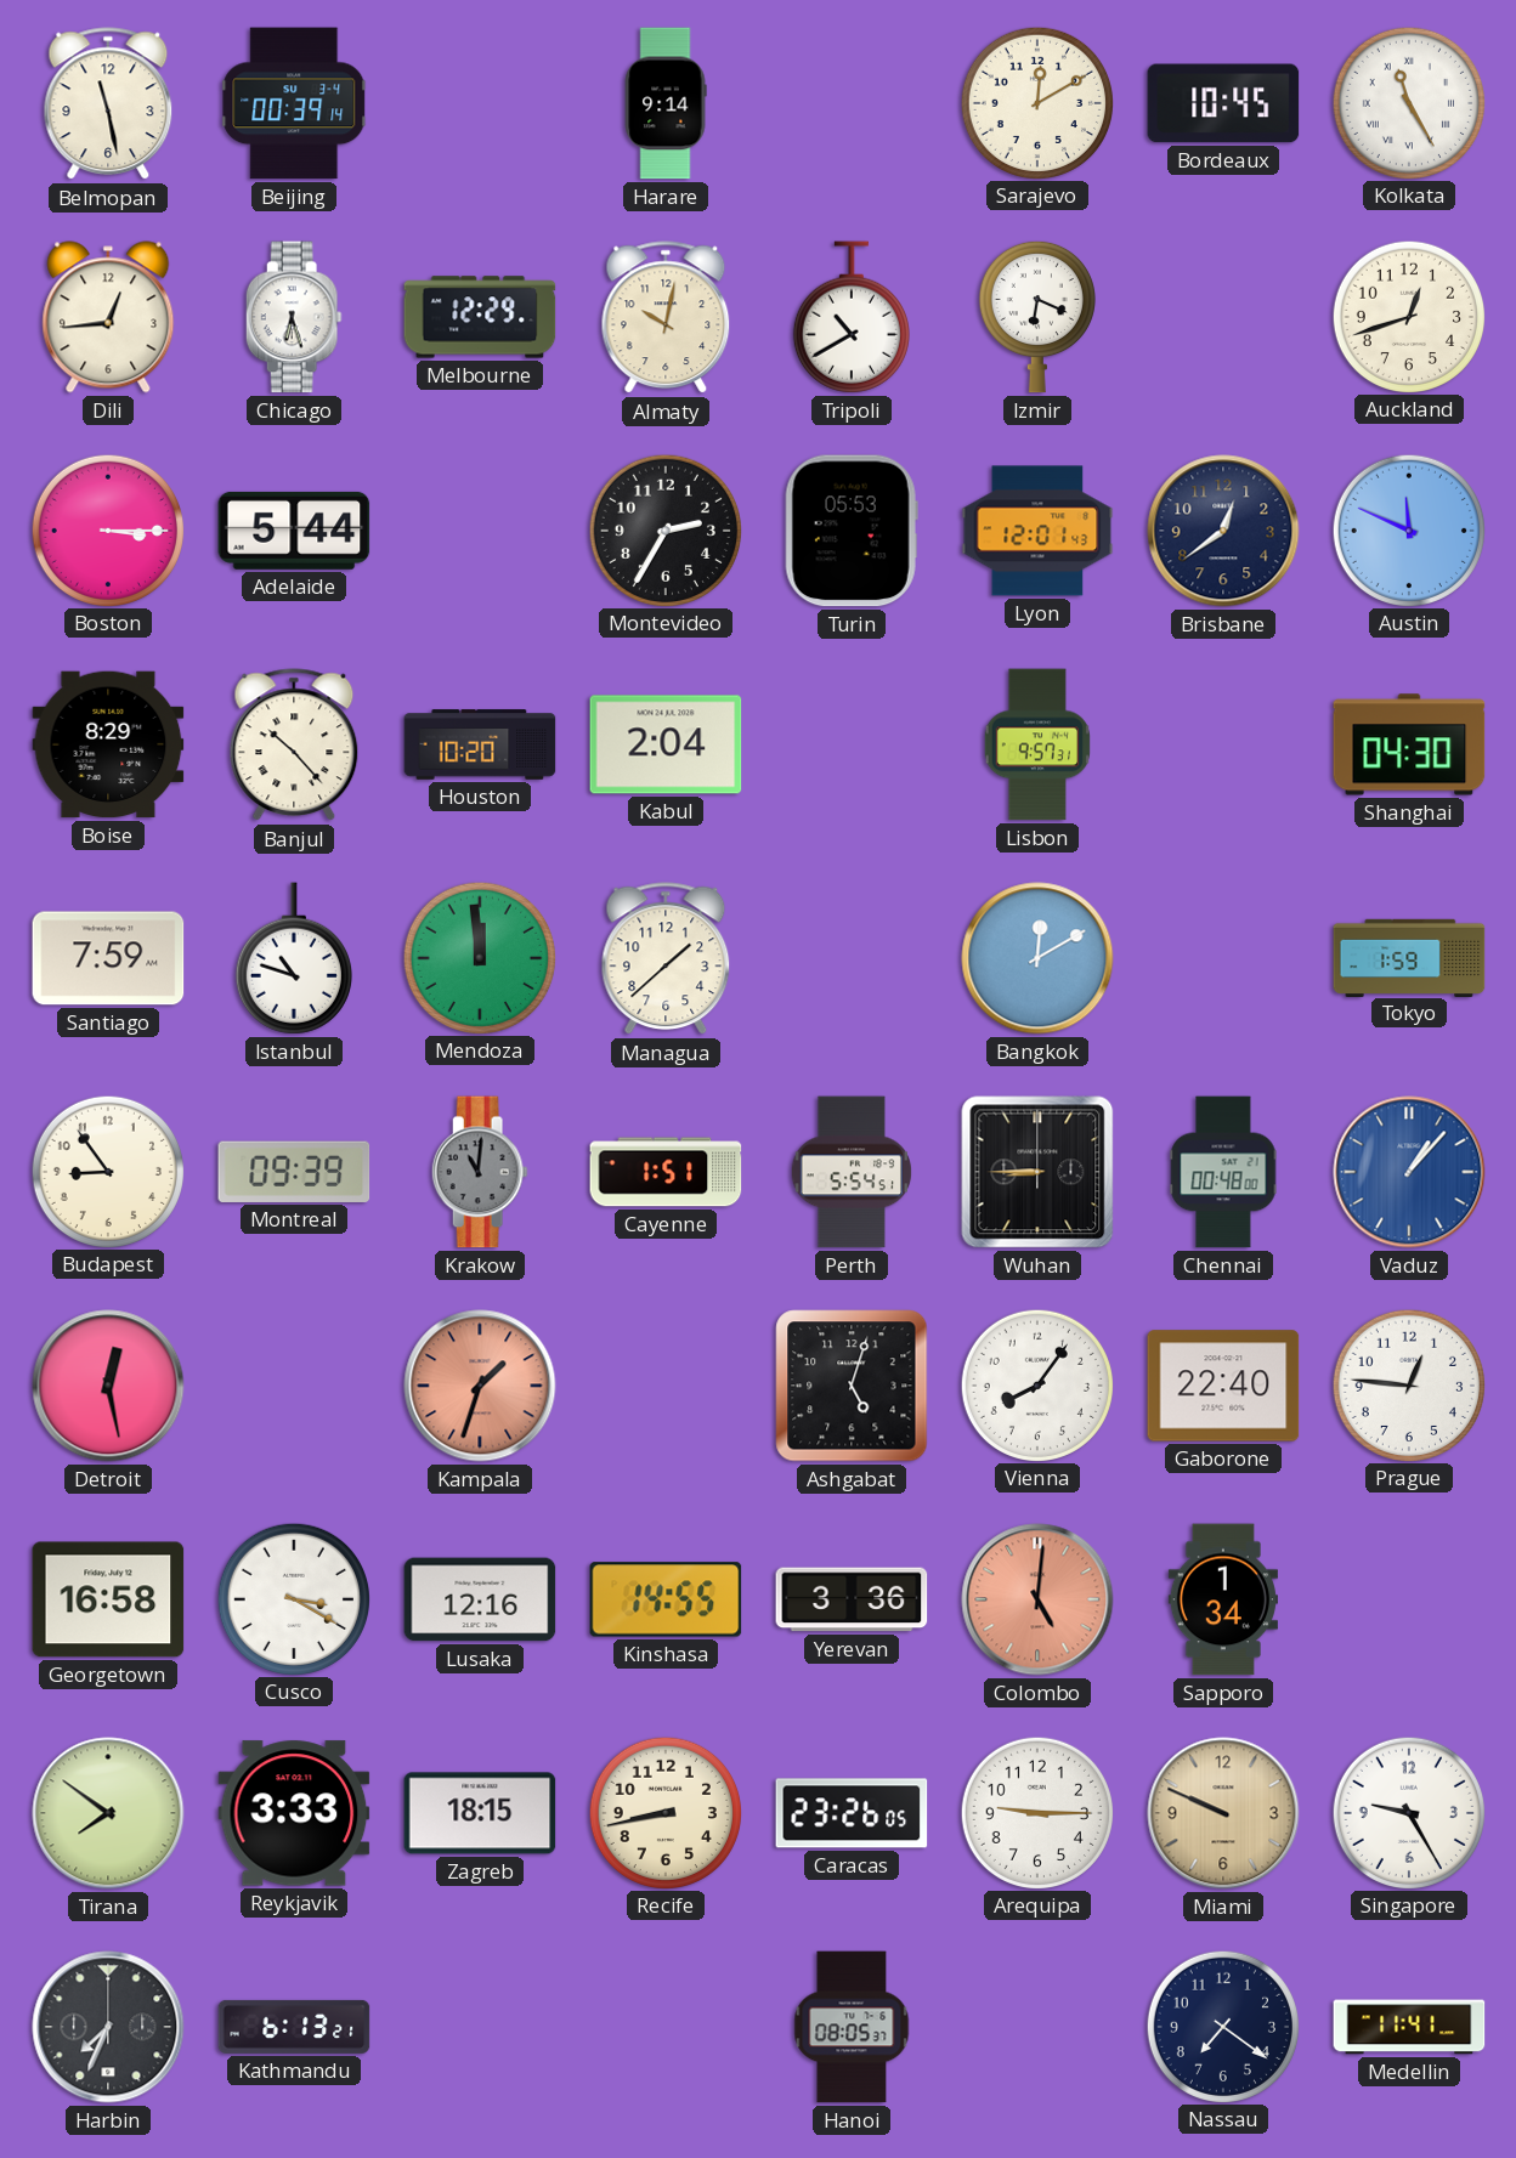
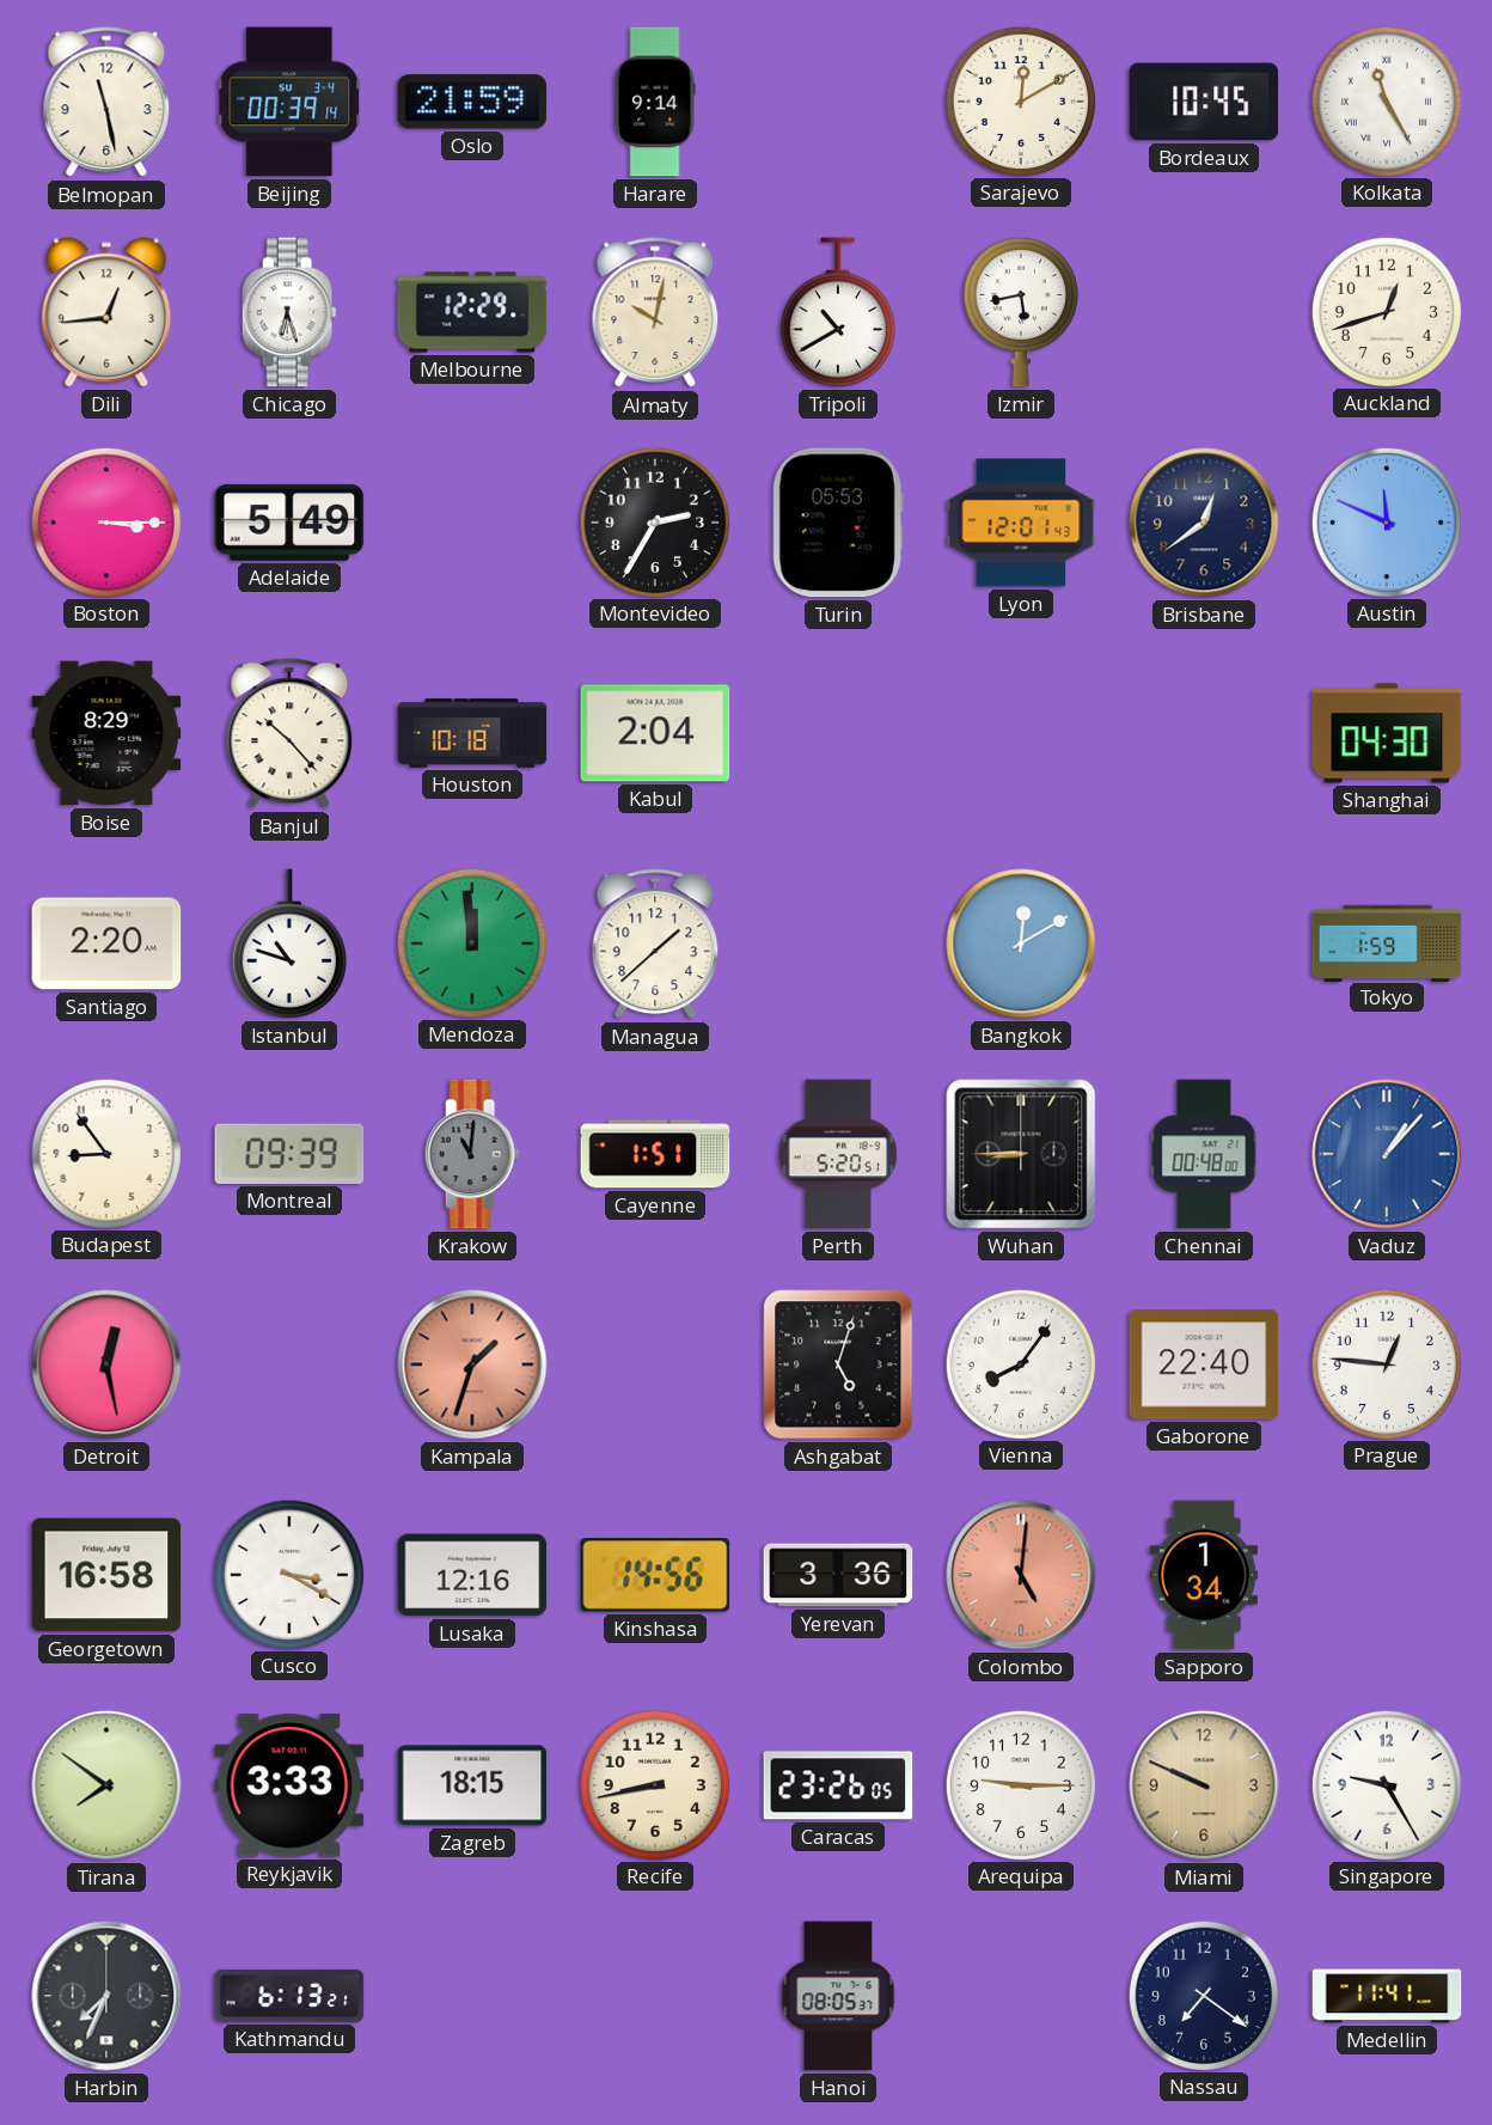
Oslo: none -> 21:59
Izmir: 6:19 -> 5:43
Adelaide: 5:44 -> 5:49
Houston: 10:20 -> 10:18
Lisbon: 9:57 -> none
Santiago: 7:59 -> 2:20
Perth: 5:54 -> 5:20
Kinshasa: 14:55 -> 14:56
